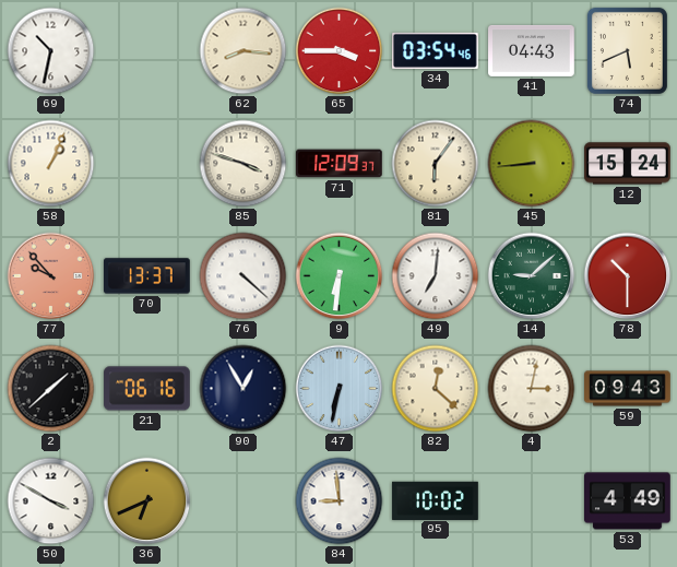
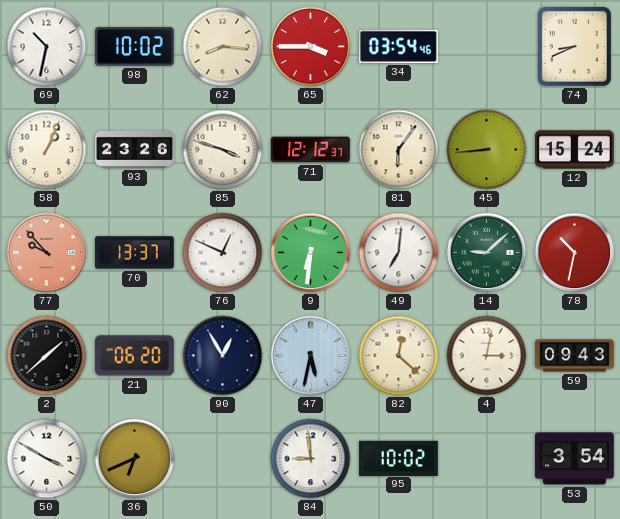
98: none -> 10:02
41: 04:43 -> none
74: 5:41 -> 8:41
93: none -> 23:26
71: 12:09 -> 12:12
76: 4:22 -> 12:49
78: 10:30 -> 10:32
21: 06:16 -> 06:20
47: 6:32 -> 5:32
53: 4:49 -> 3:54
